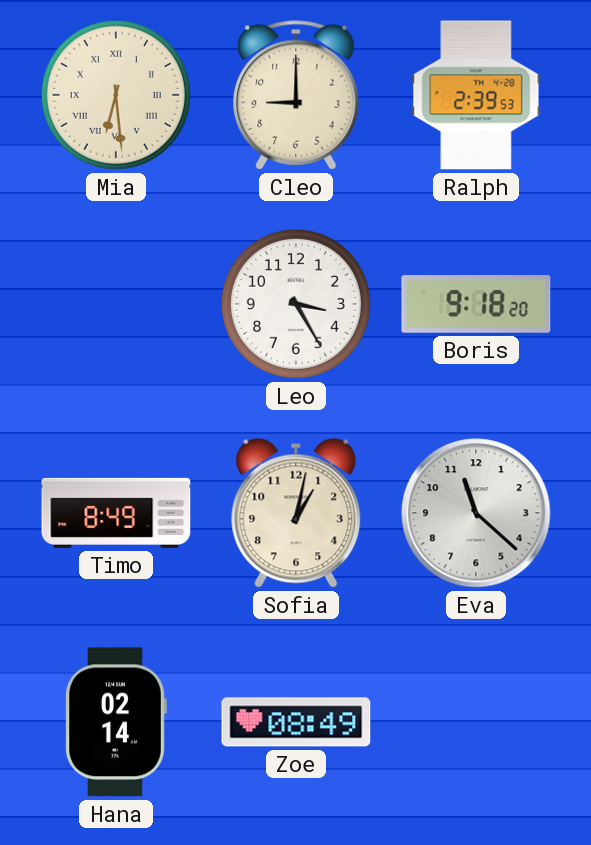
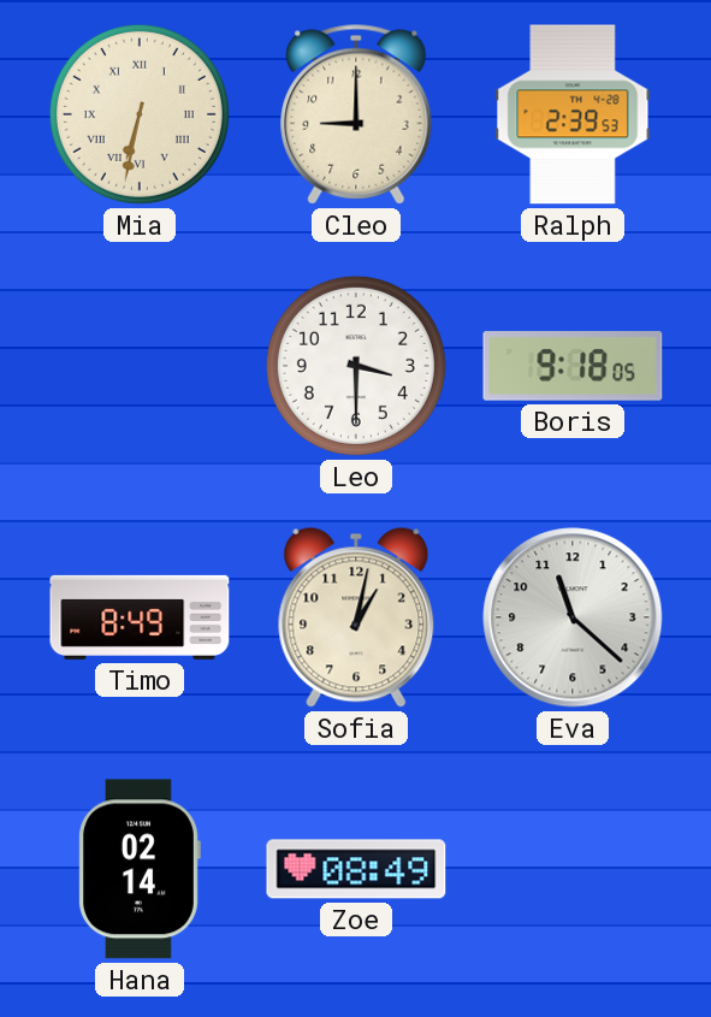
Mia: 6:29 -> 6:32
Leo: 3:25 -> 3:30
Boris: 9:18:20 -> 9:18:05
